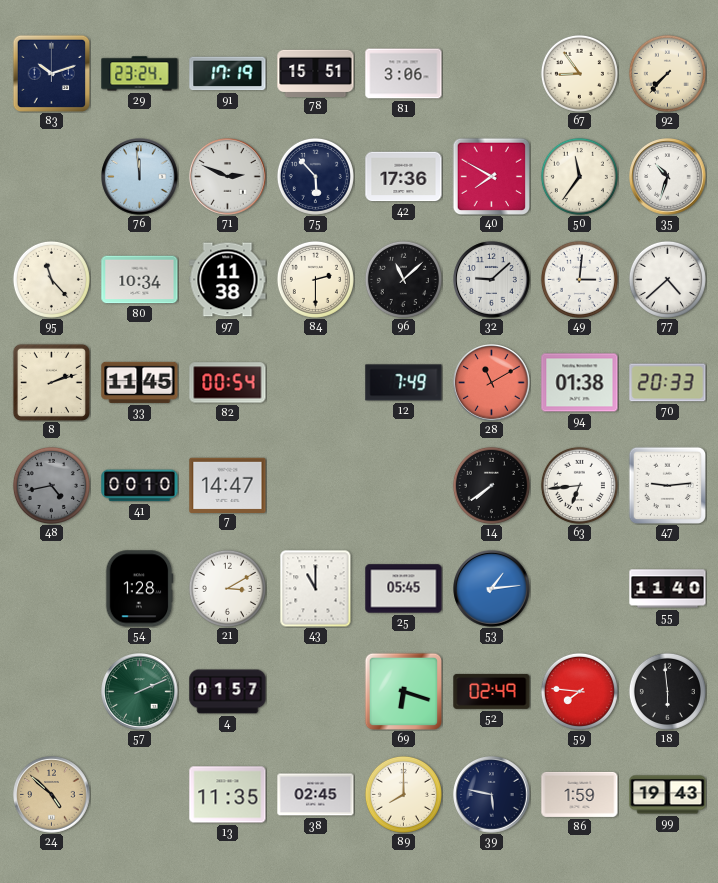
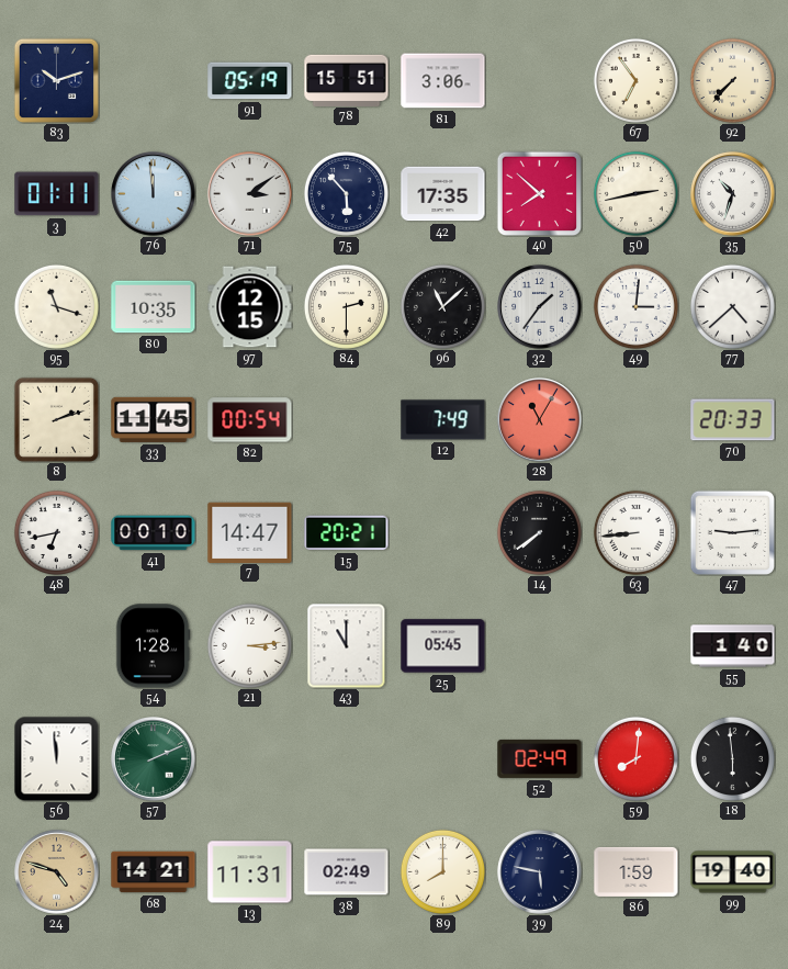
29: 23:24 -> none
91: 17:19 -> 05:19
67: 8:54 -> 6:54
3: none -> 01:11
71: 2:49 -> 3:09
42: 17:36 -> 17:35
40: 7:50 -> 7:52
50: 11:36 -> 2:43
95: 11:23 -> 11:18
80: 10:34 -> 10:35
97: 11:38 -> 12:15
32: 9:08 -> 1:36
28: 11:10 -> 11:05
94: 01:38 -> none
48: 4:43 -> 6:43
48 dial: grey -> white
15: none -> 20:21
63: 6:44 -> 8:44
21: 3:10 -> 3:14
53: 1:14 -> none
55: 11:40 -> 1:40
56: none -> 11:59
4: 01:57 -> none
69: 6:18 -> none
59: 7:46 -> 8:01
24: 4:52 -> 4:48
68: none -> 14:21
13: 11:35 -> 11:31
38: 02:45 -> 02:49
99: 19:43 -> 19:40
